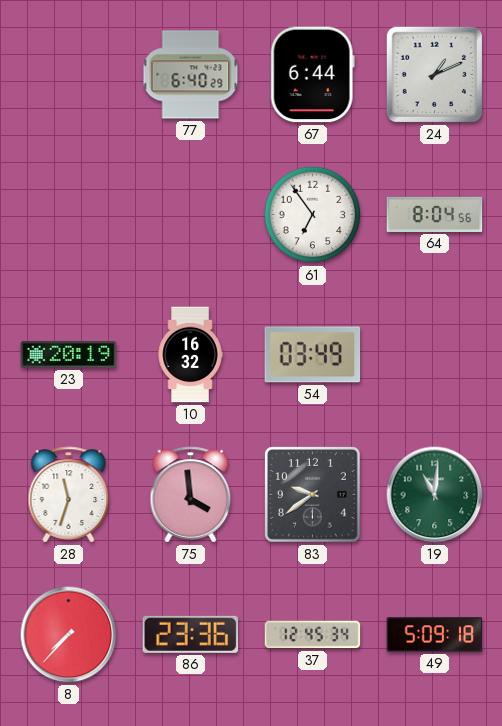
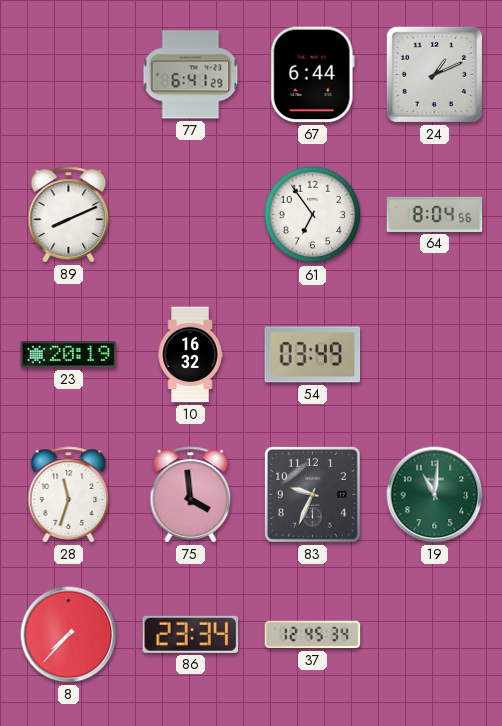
77: 6:40 -> 6:41
89: none -> 8:11
83: 9:39 -> 9:34
86: 23:36 -> 23:34
49: 5:09 -> none
